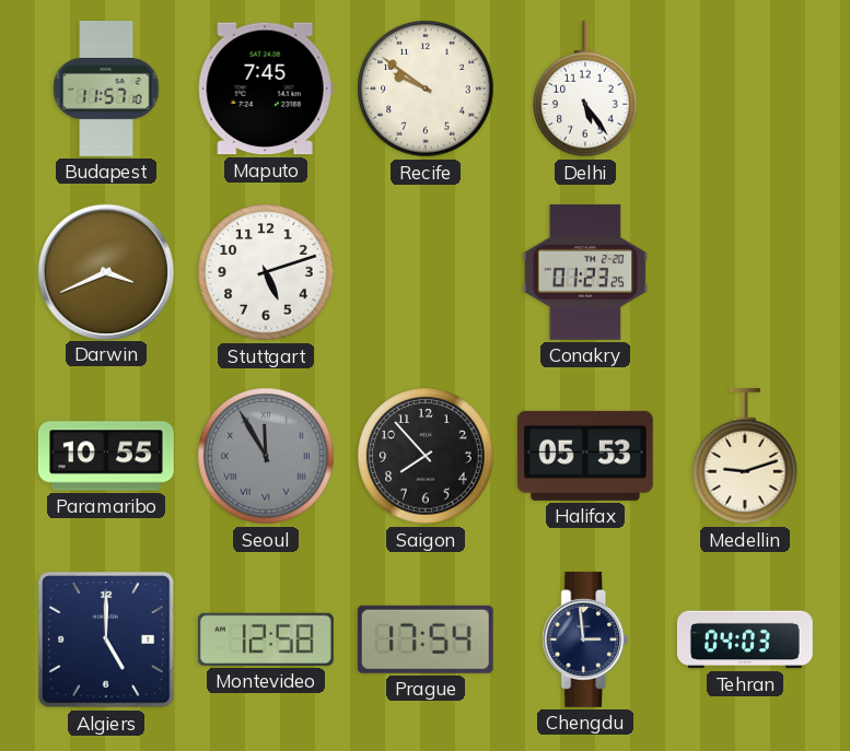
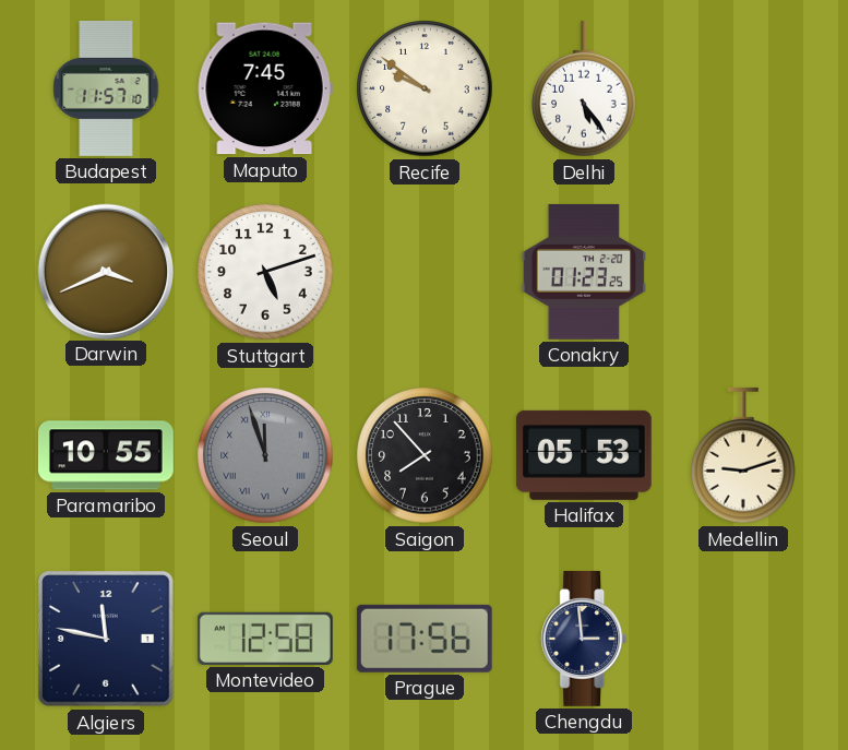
Seoul: 11:55 -> 11:57
Algiers: 5:00 -> 11:47
Prague: 17:54 -> 17:56
Tehran: 04:03 -> none
